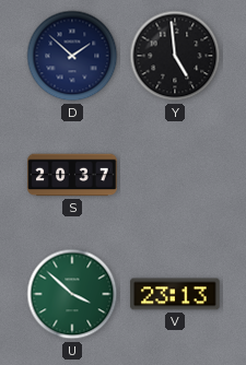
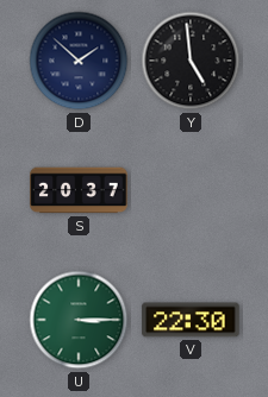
U: 3:52 -> 3:15
V: 23:13 -> 22:30
